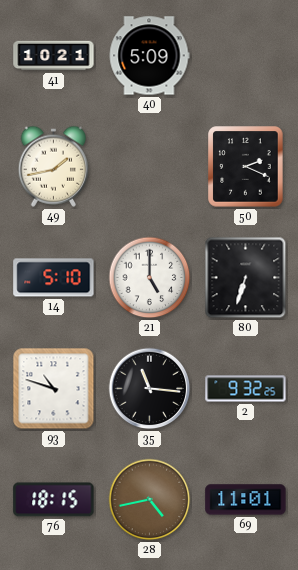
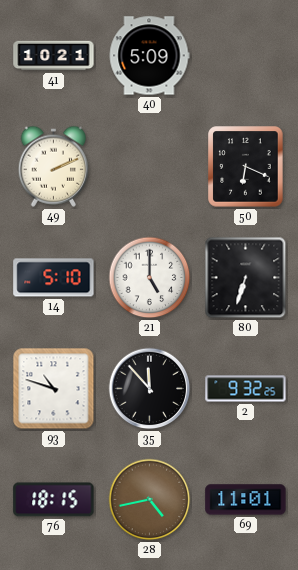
49: 1:43 -> 2:11
50: 2:19 -> 6:19
35: 11:16 -> 11:53
